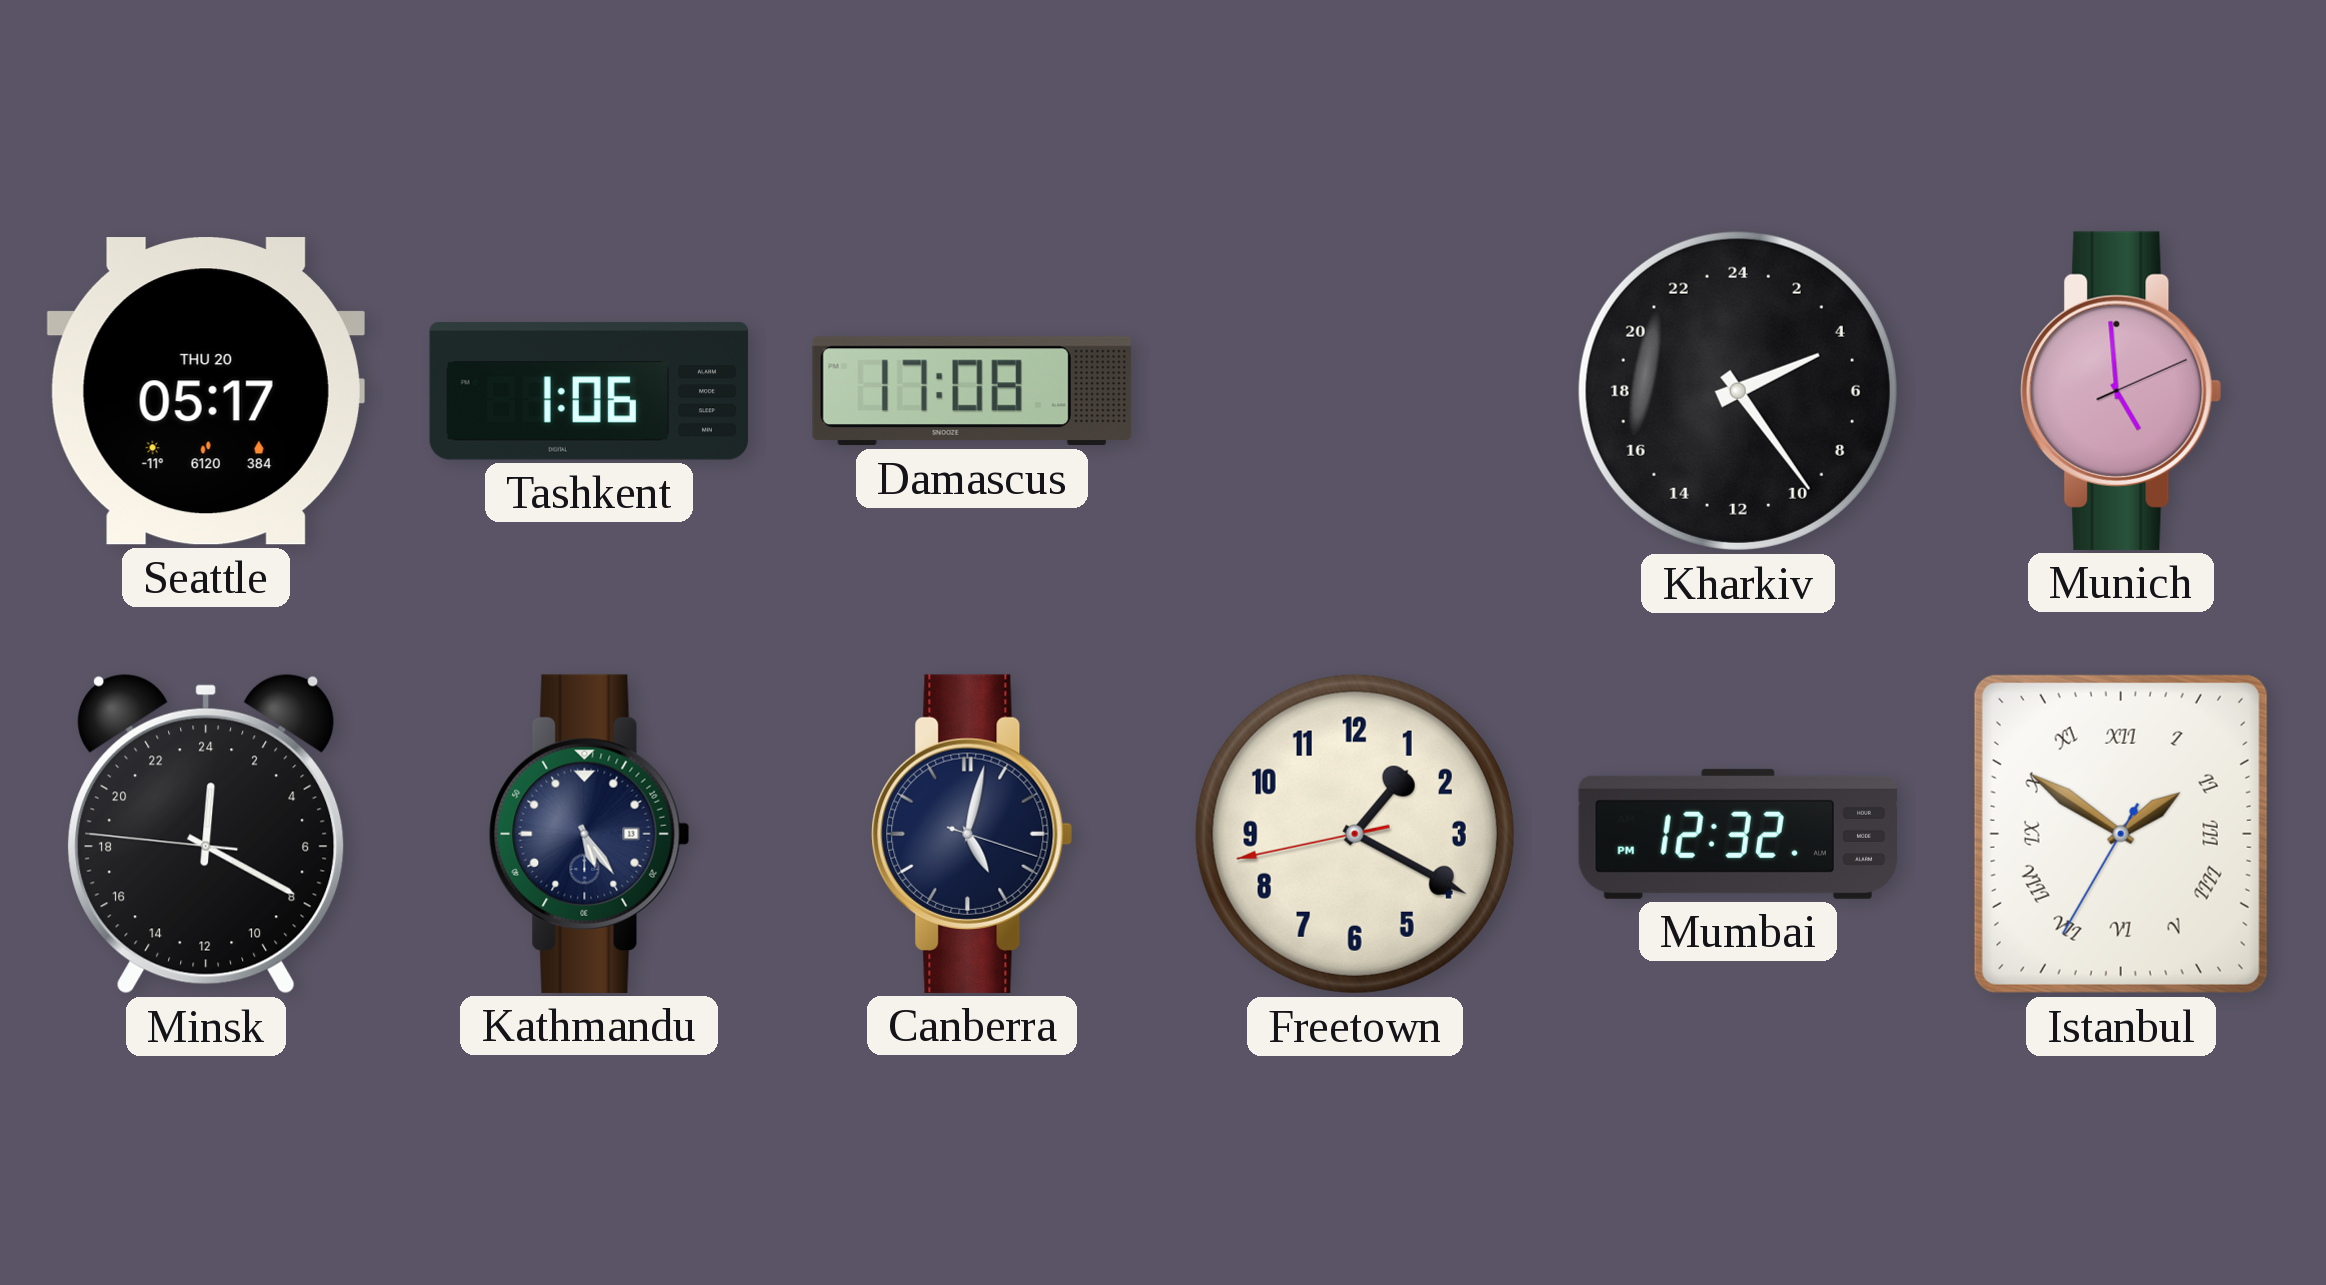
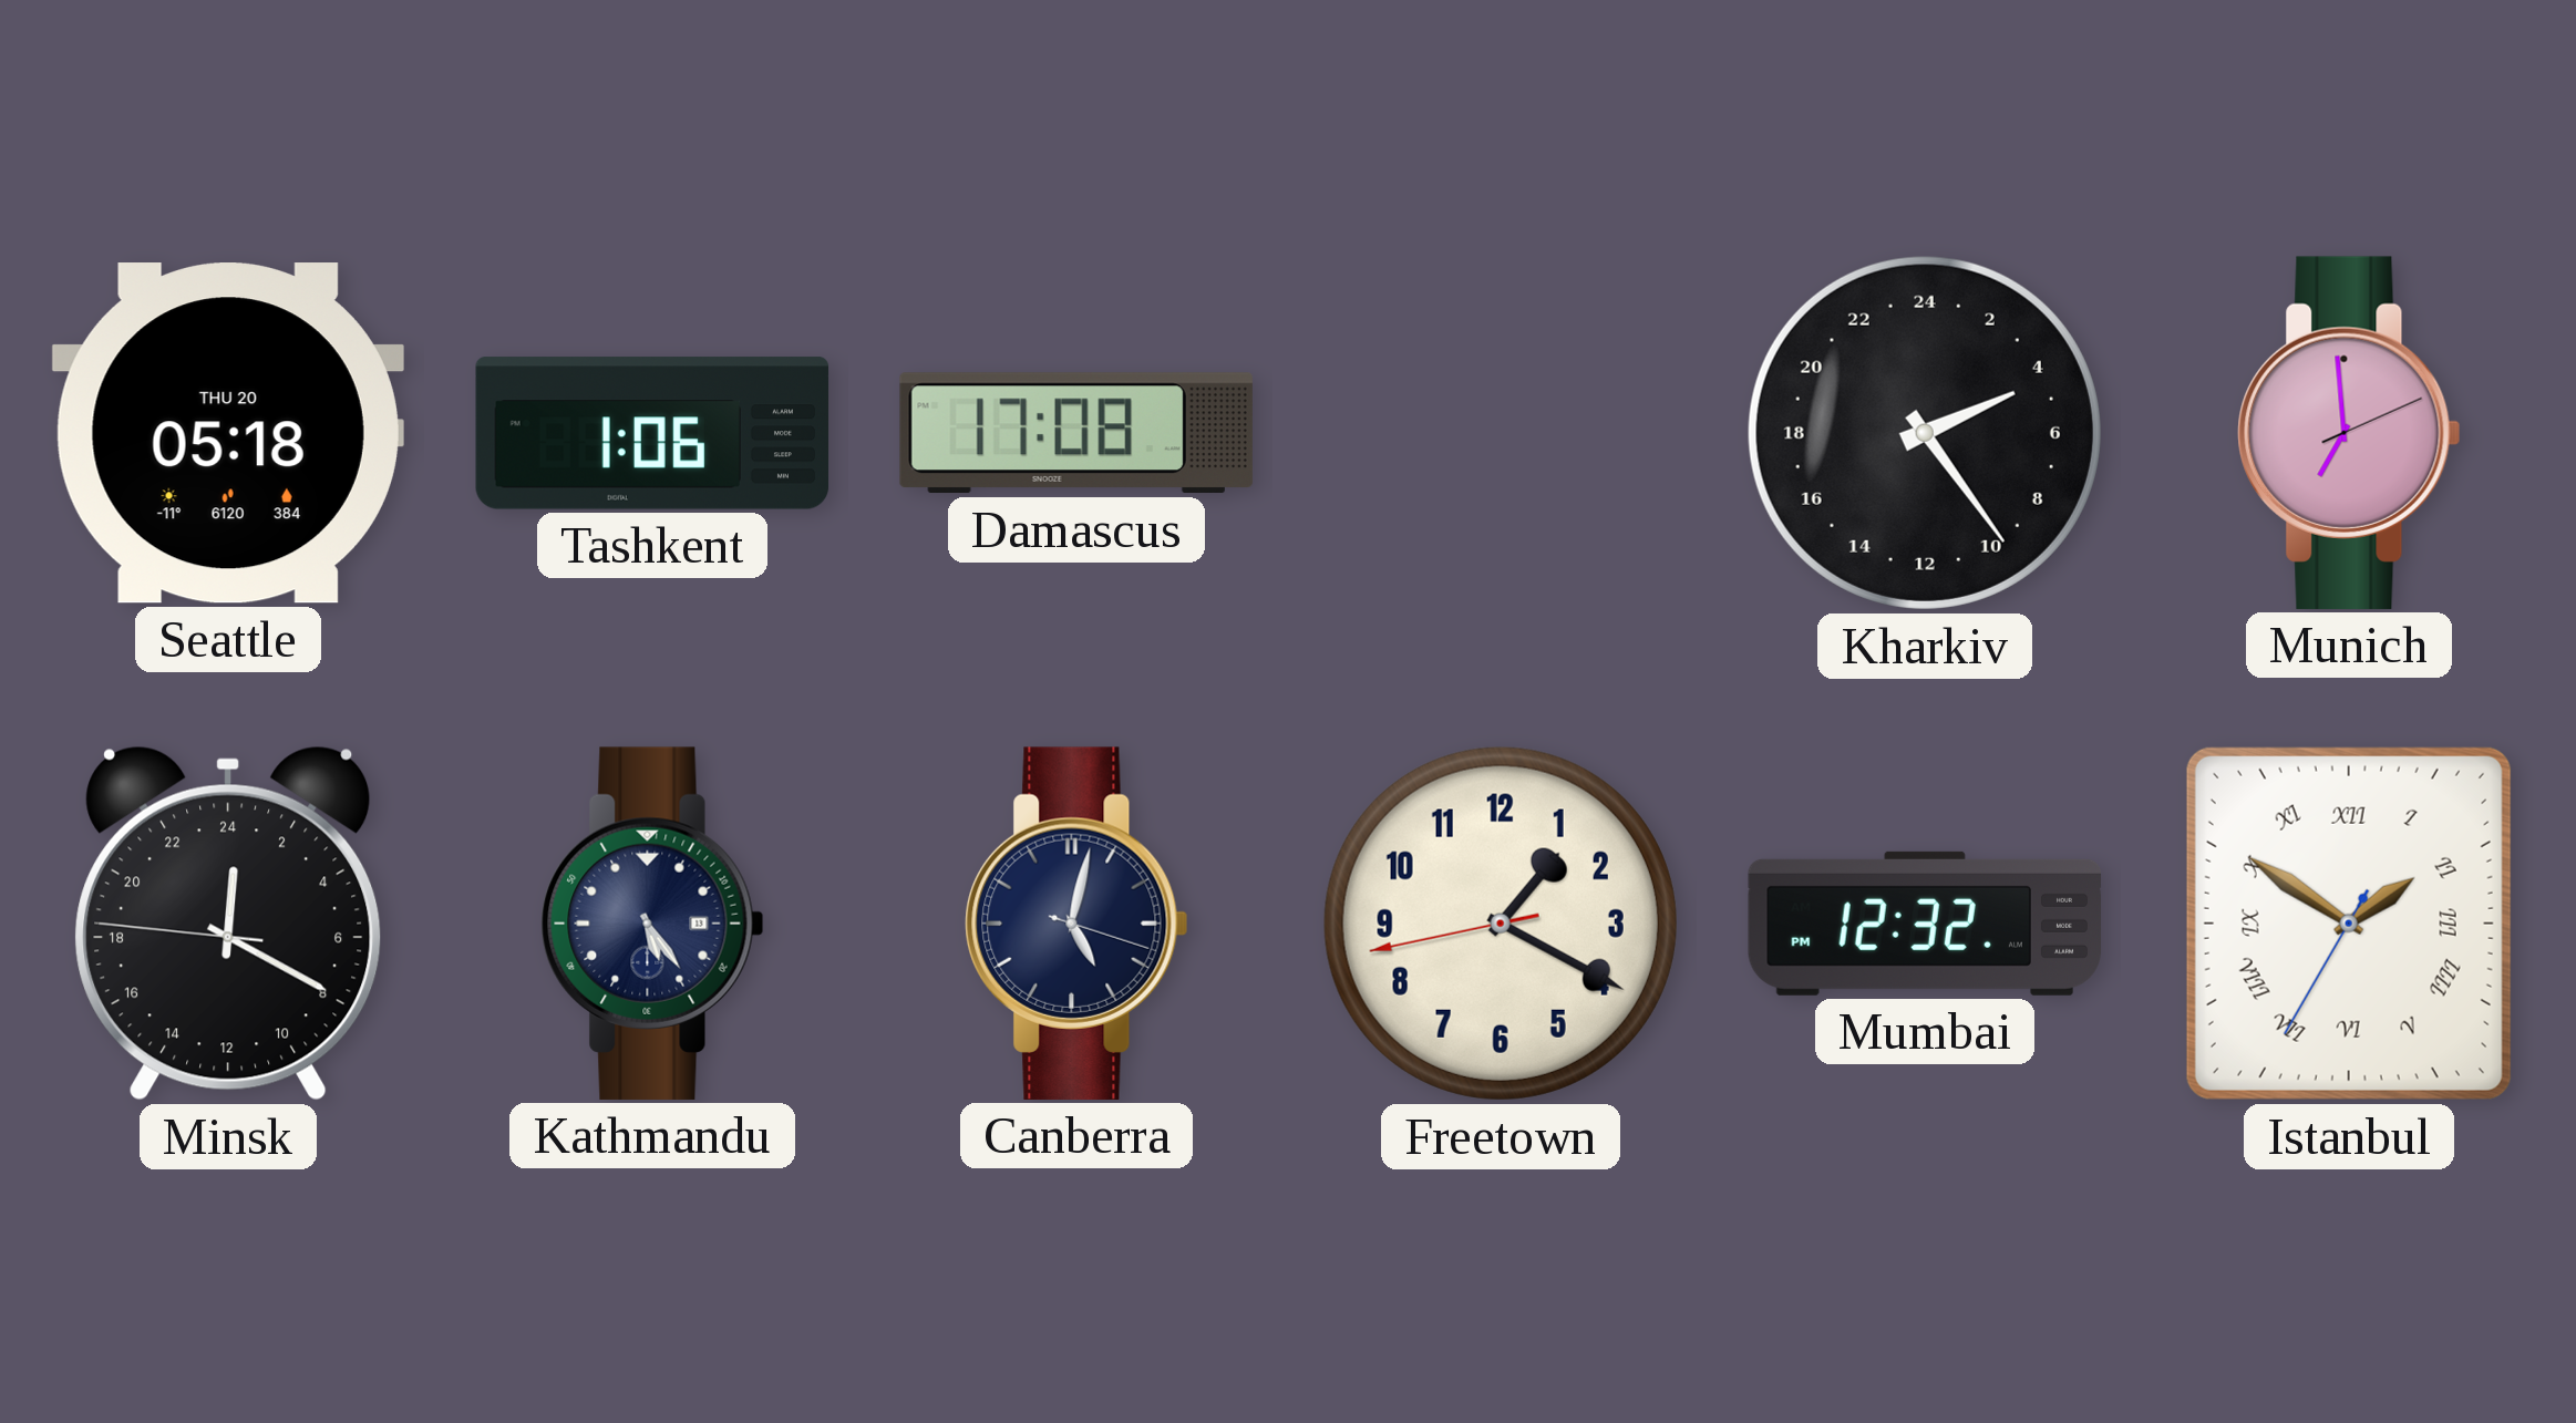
Seattle: 05:17 -> 05:18
Munich: 4:59 -> 6:59
